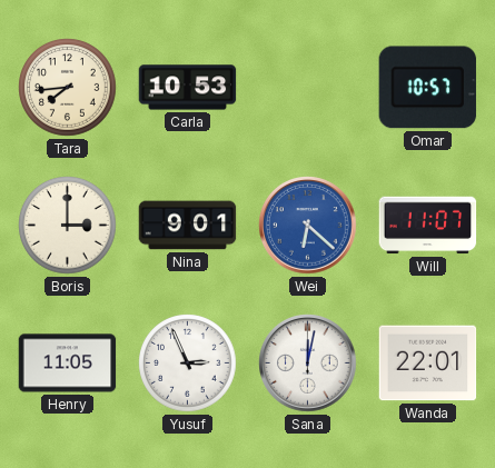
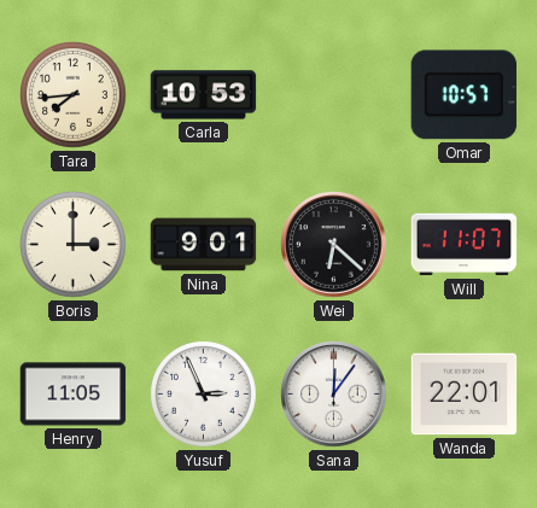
Wei dial: blue -> black
Sana: 12:02 -> 12:06
